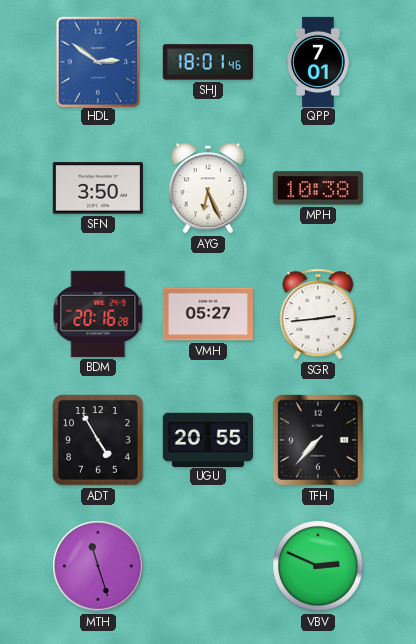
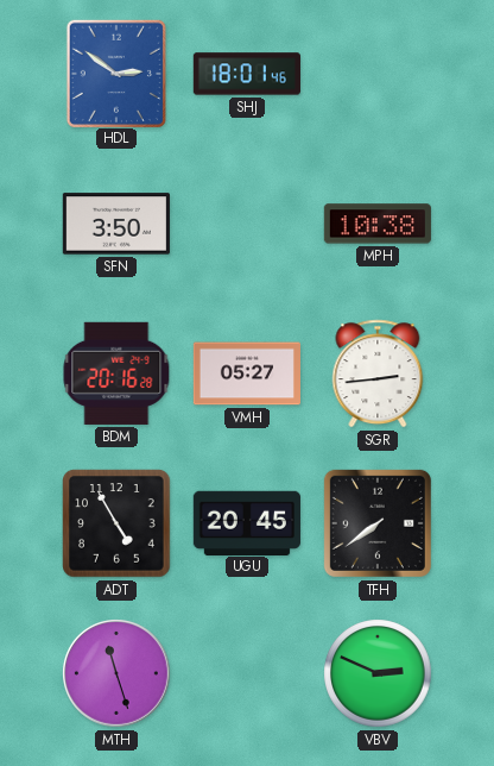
QPP: 7:01 -> none
AYG: 6:26 -> none
UGU: 20:55 -> 20:45
TFH: 7:37 -> 7:39
